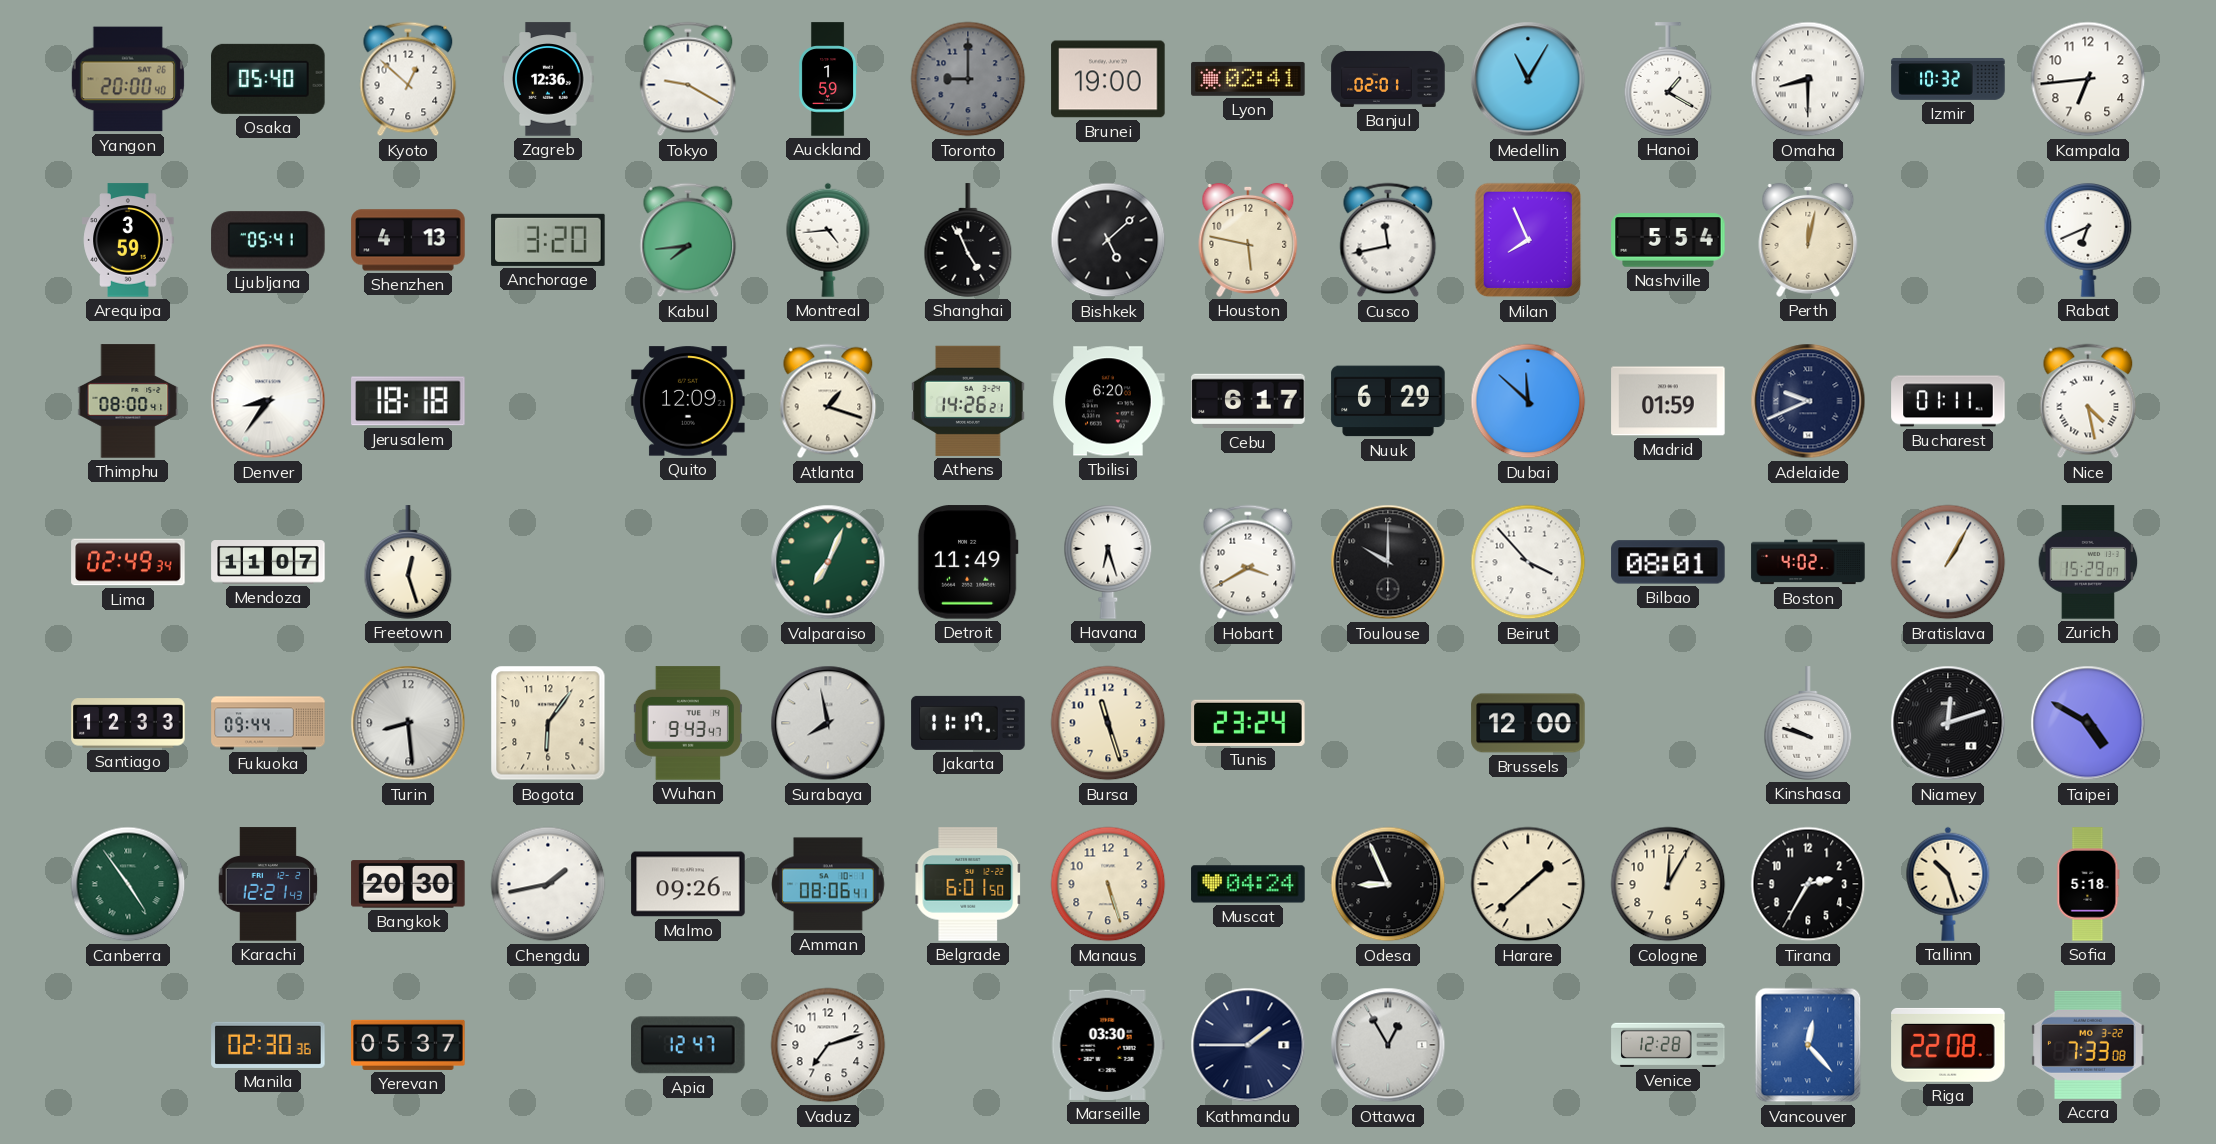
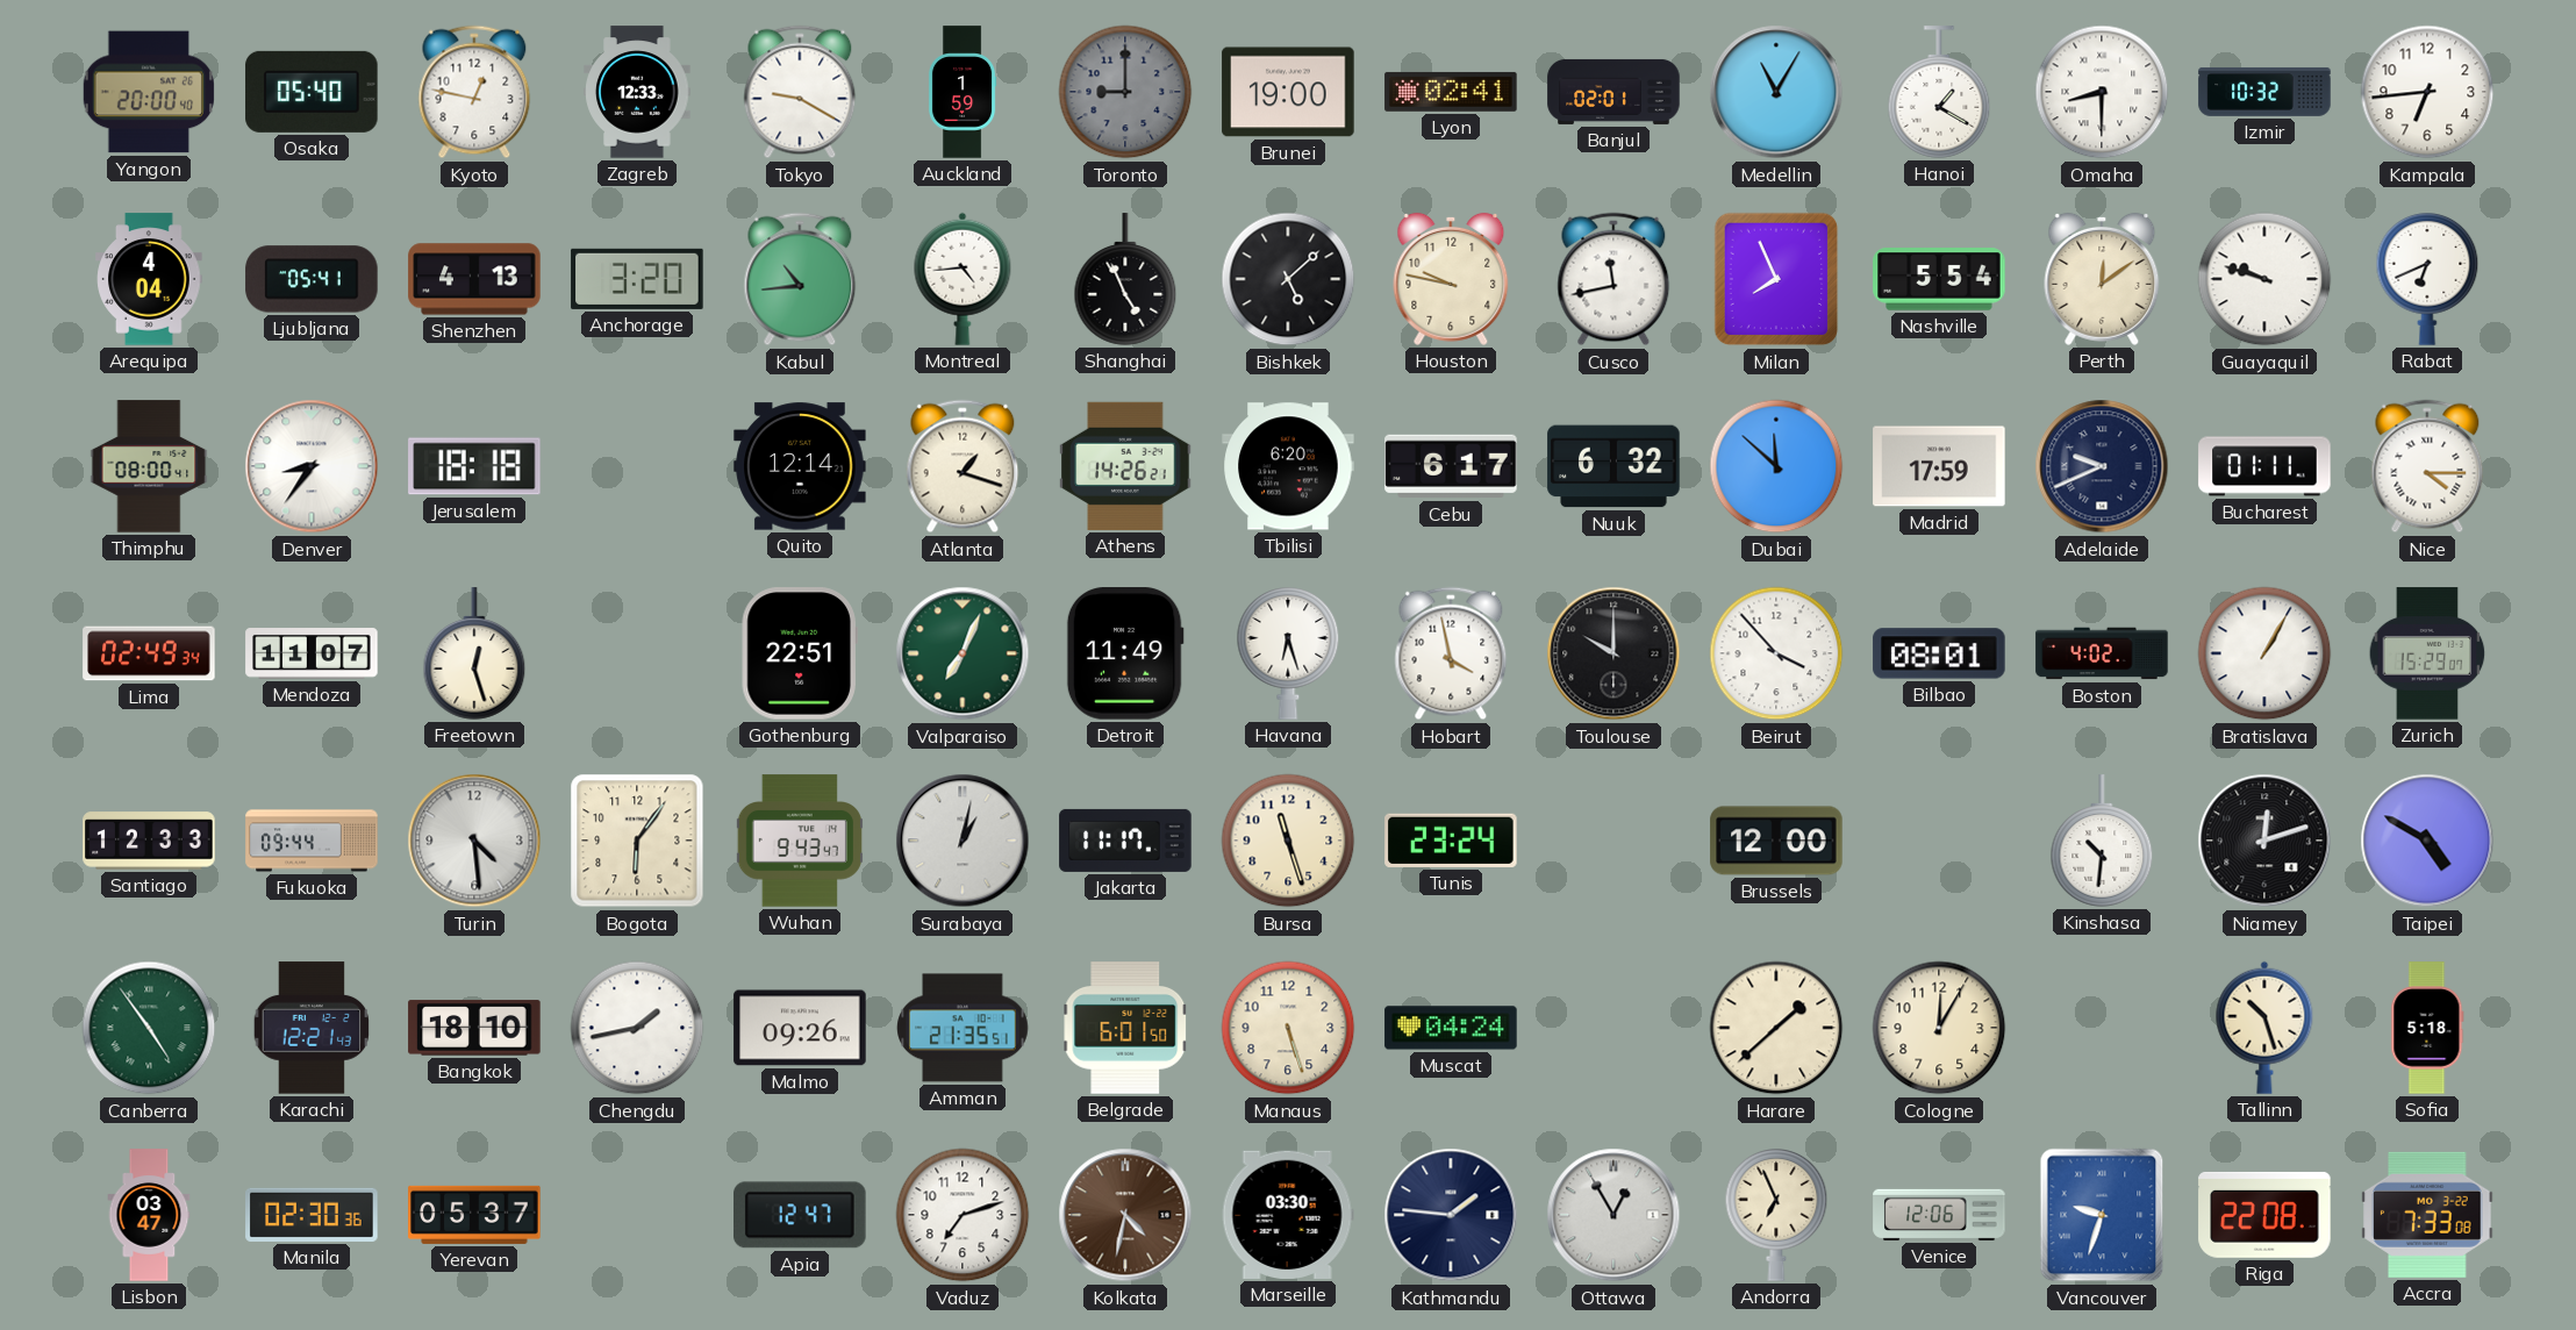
Kyoto: 12:52 -> 12:47
Zagreb: 12:36 -> 12:33
Arequipa: 3:59 -> 4:04
Kabul: 7:44 -> 10:44
Houston: 5:47 -> 9:47
Perth: 12:02 -> 12:09
Guayaquil: none -> 9:48
Quito: 12:09 -> 12:14
Nuuk: 6:29 -> 6:32
Madrid: 01:59 -> 17:59
Nice: 4:28 -> 4:15
Gothenburg: none -> 22:51
Hobart: 3:40 -> 3:58
Turin: 8:29 -> 4:29
Surabaya: 7:58 -> 1:02
Kinshasa: 9:48 -> 10:31
Bangkok: 20:30 -> 18:10
Amman: 08:06 -> 21:35
Odesa: 8:56 -> none
Tirana: 2:35 -> none
Lisbon: none -> 03:47
Kolkata: none -> 4:32
Kathmandu: 1:45 -> 1:46
Andorra: none -> 6:56
Venice: 12:28 -> 12:06
Vancouver: 12:23 -> 9:33
